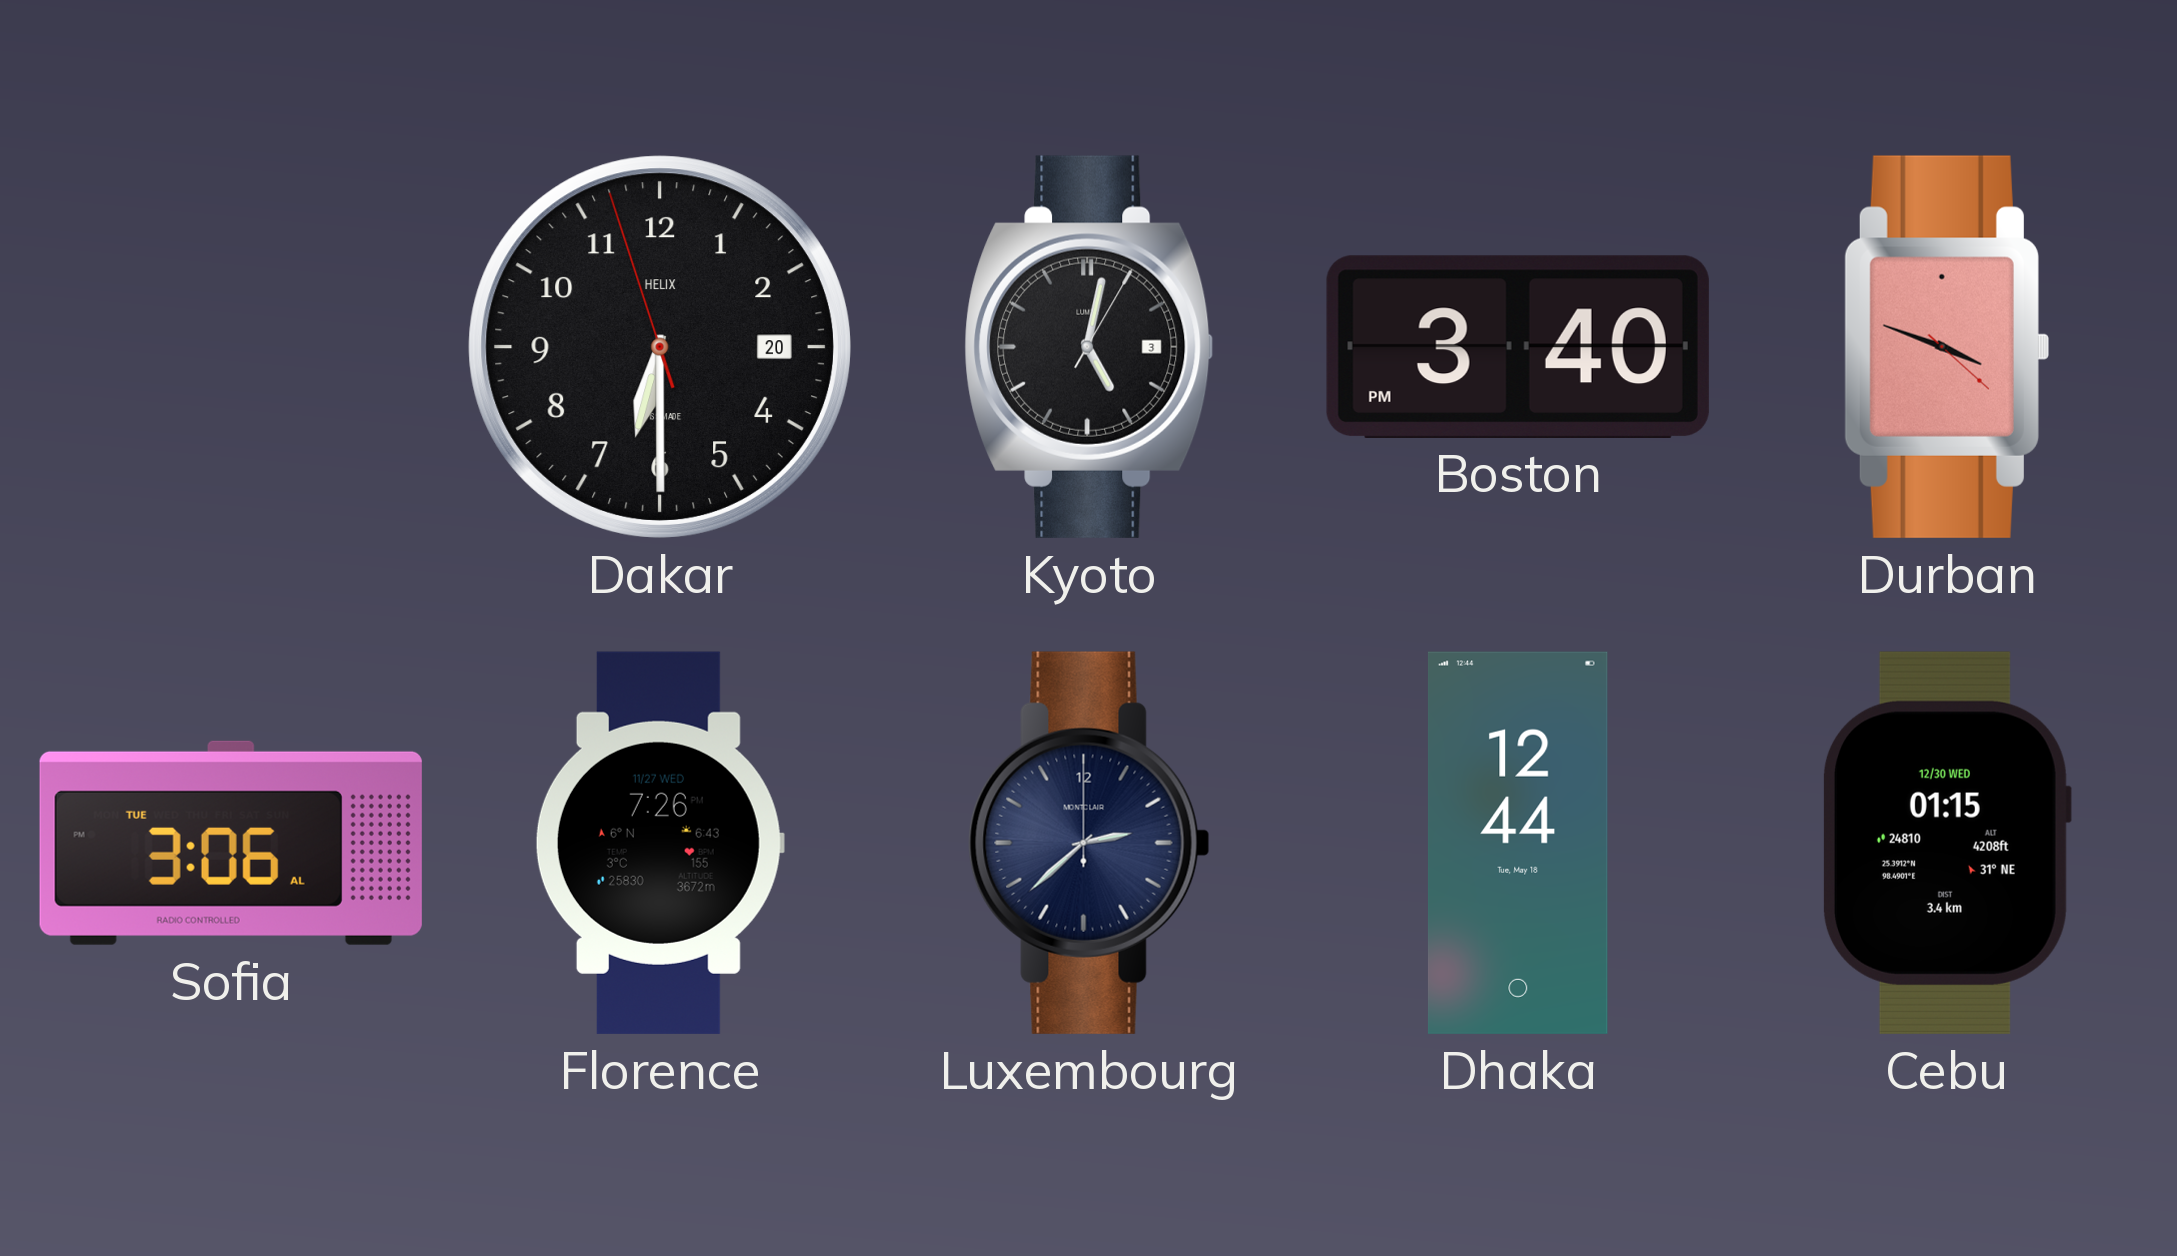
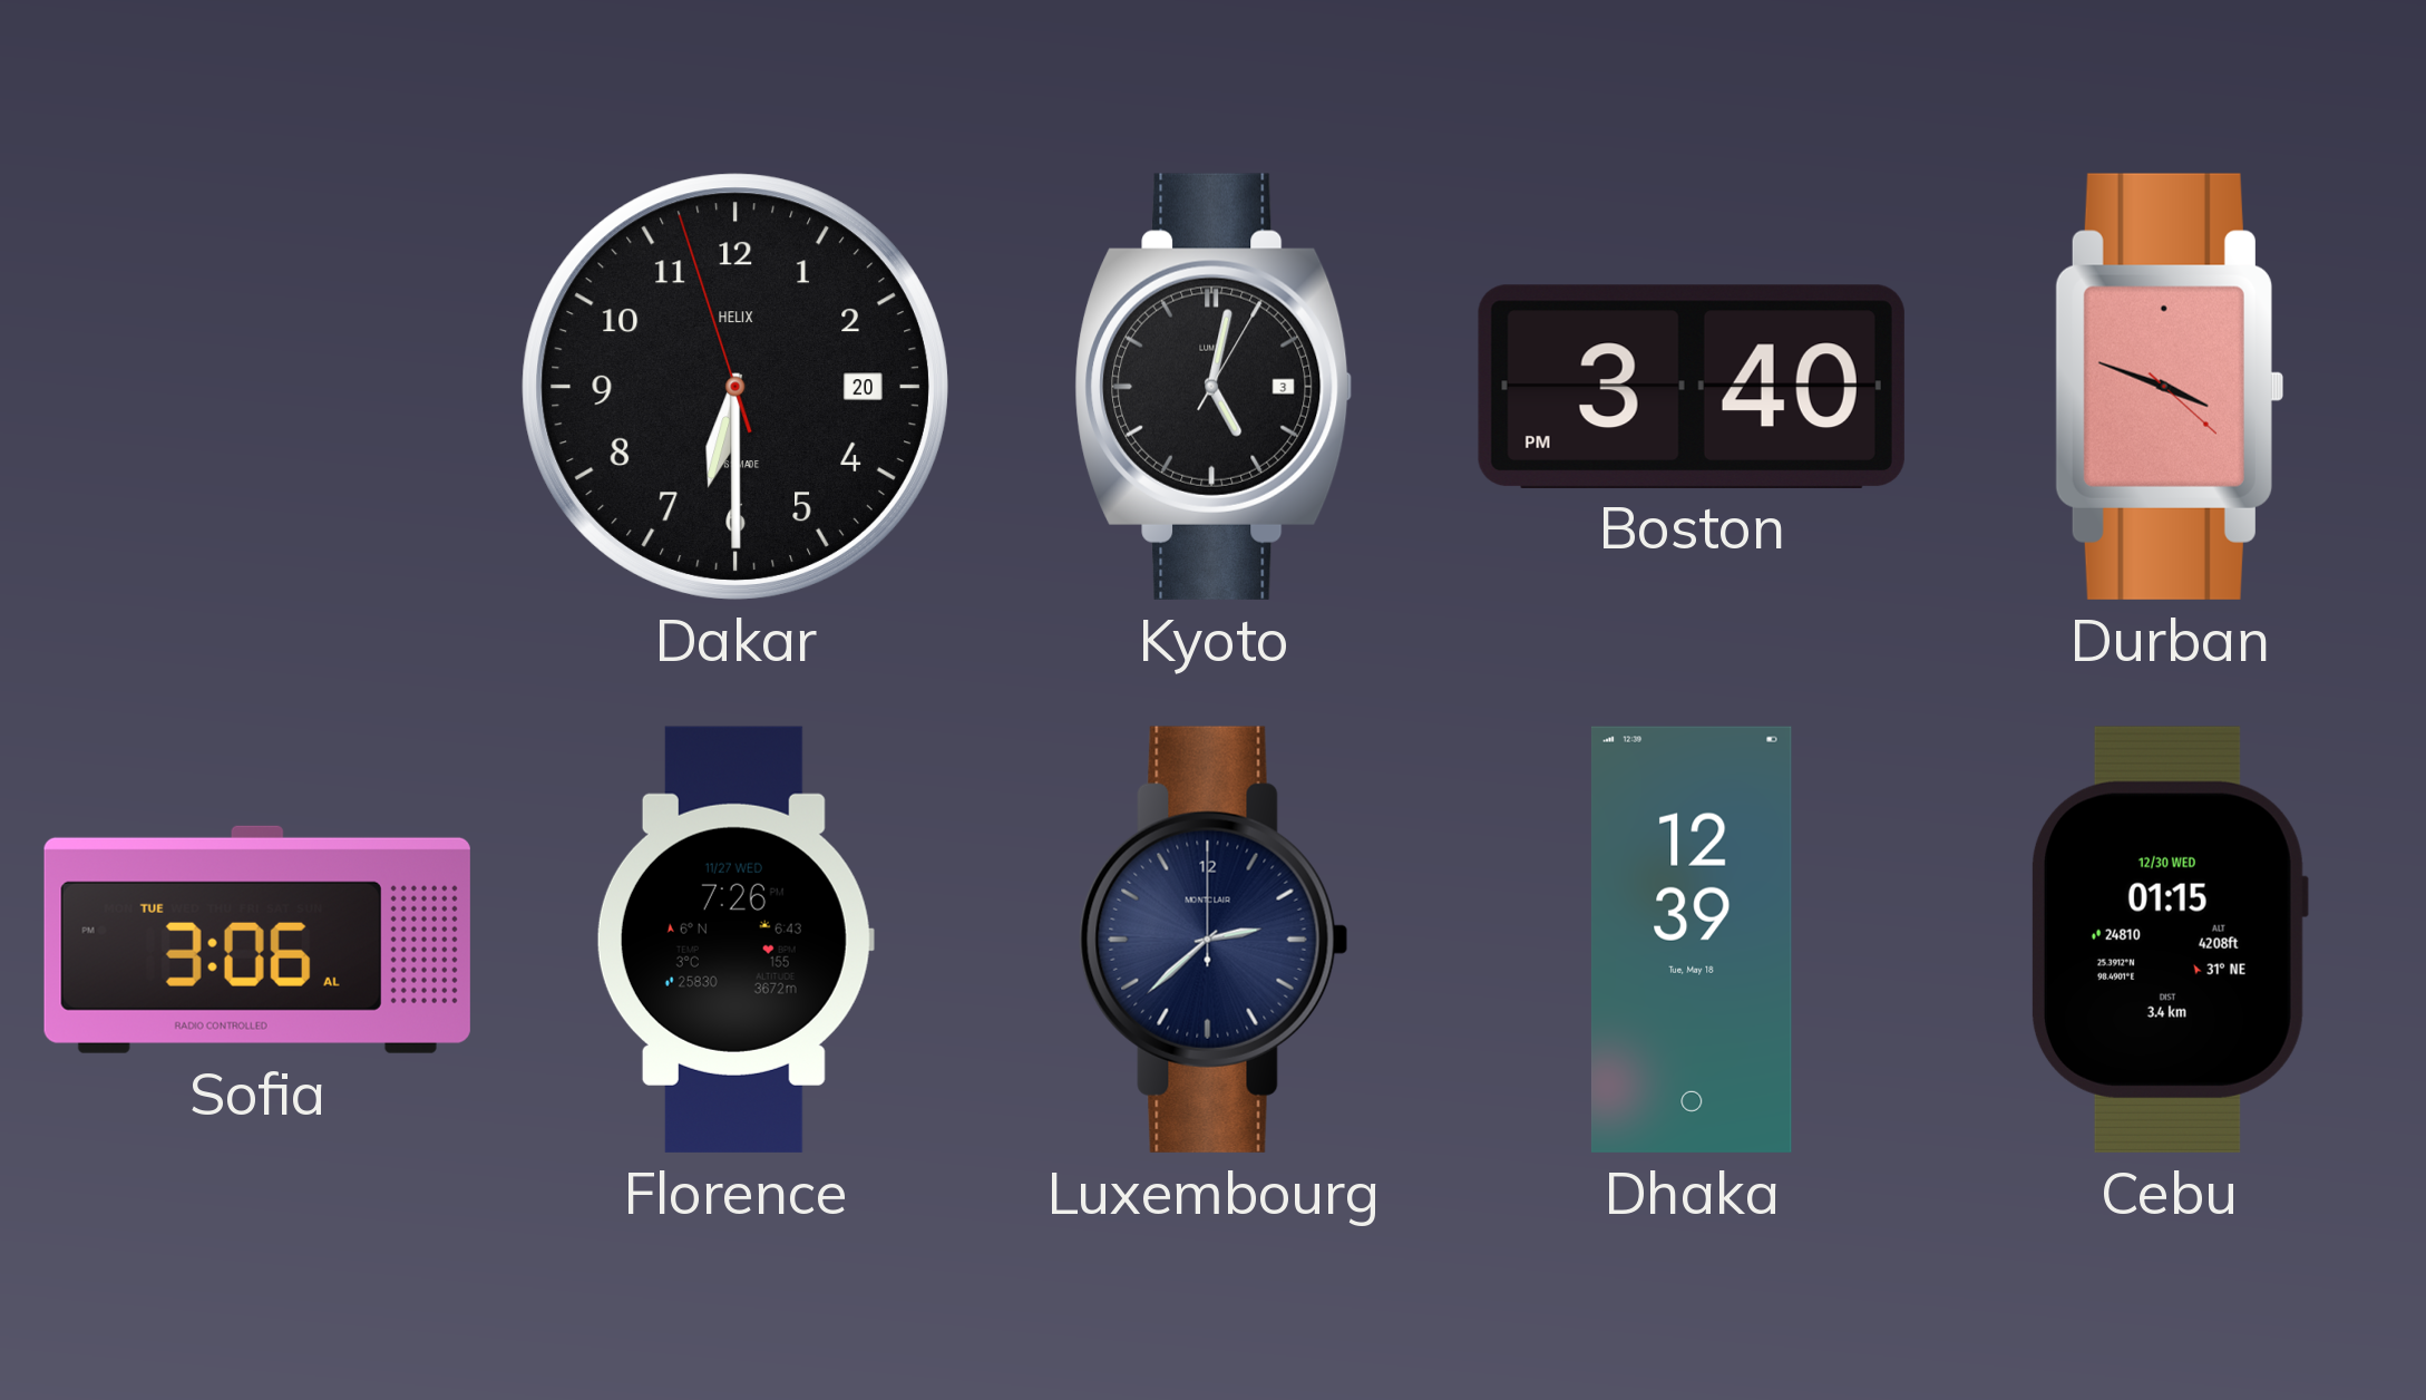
Dhaka: 12:44 -> 12:39
